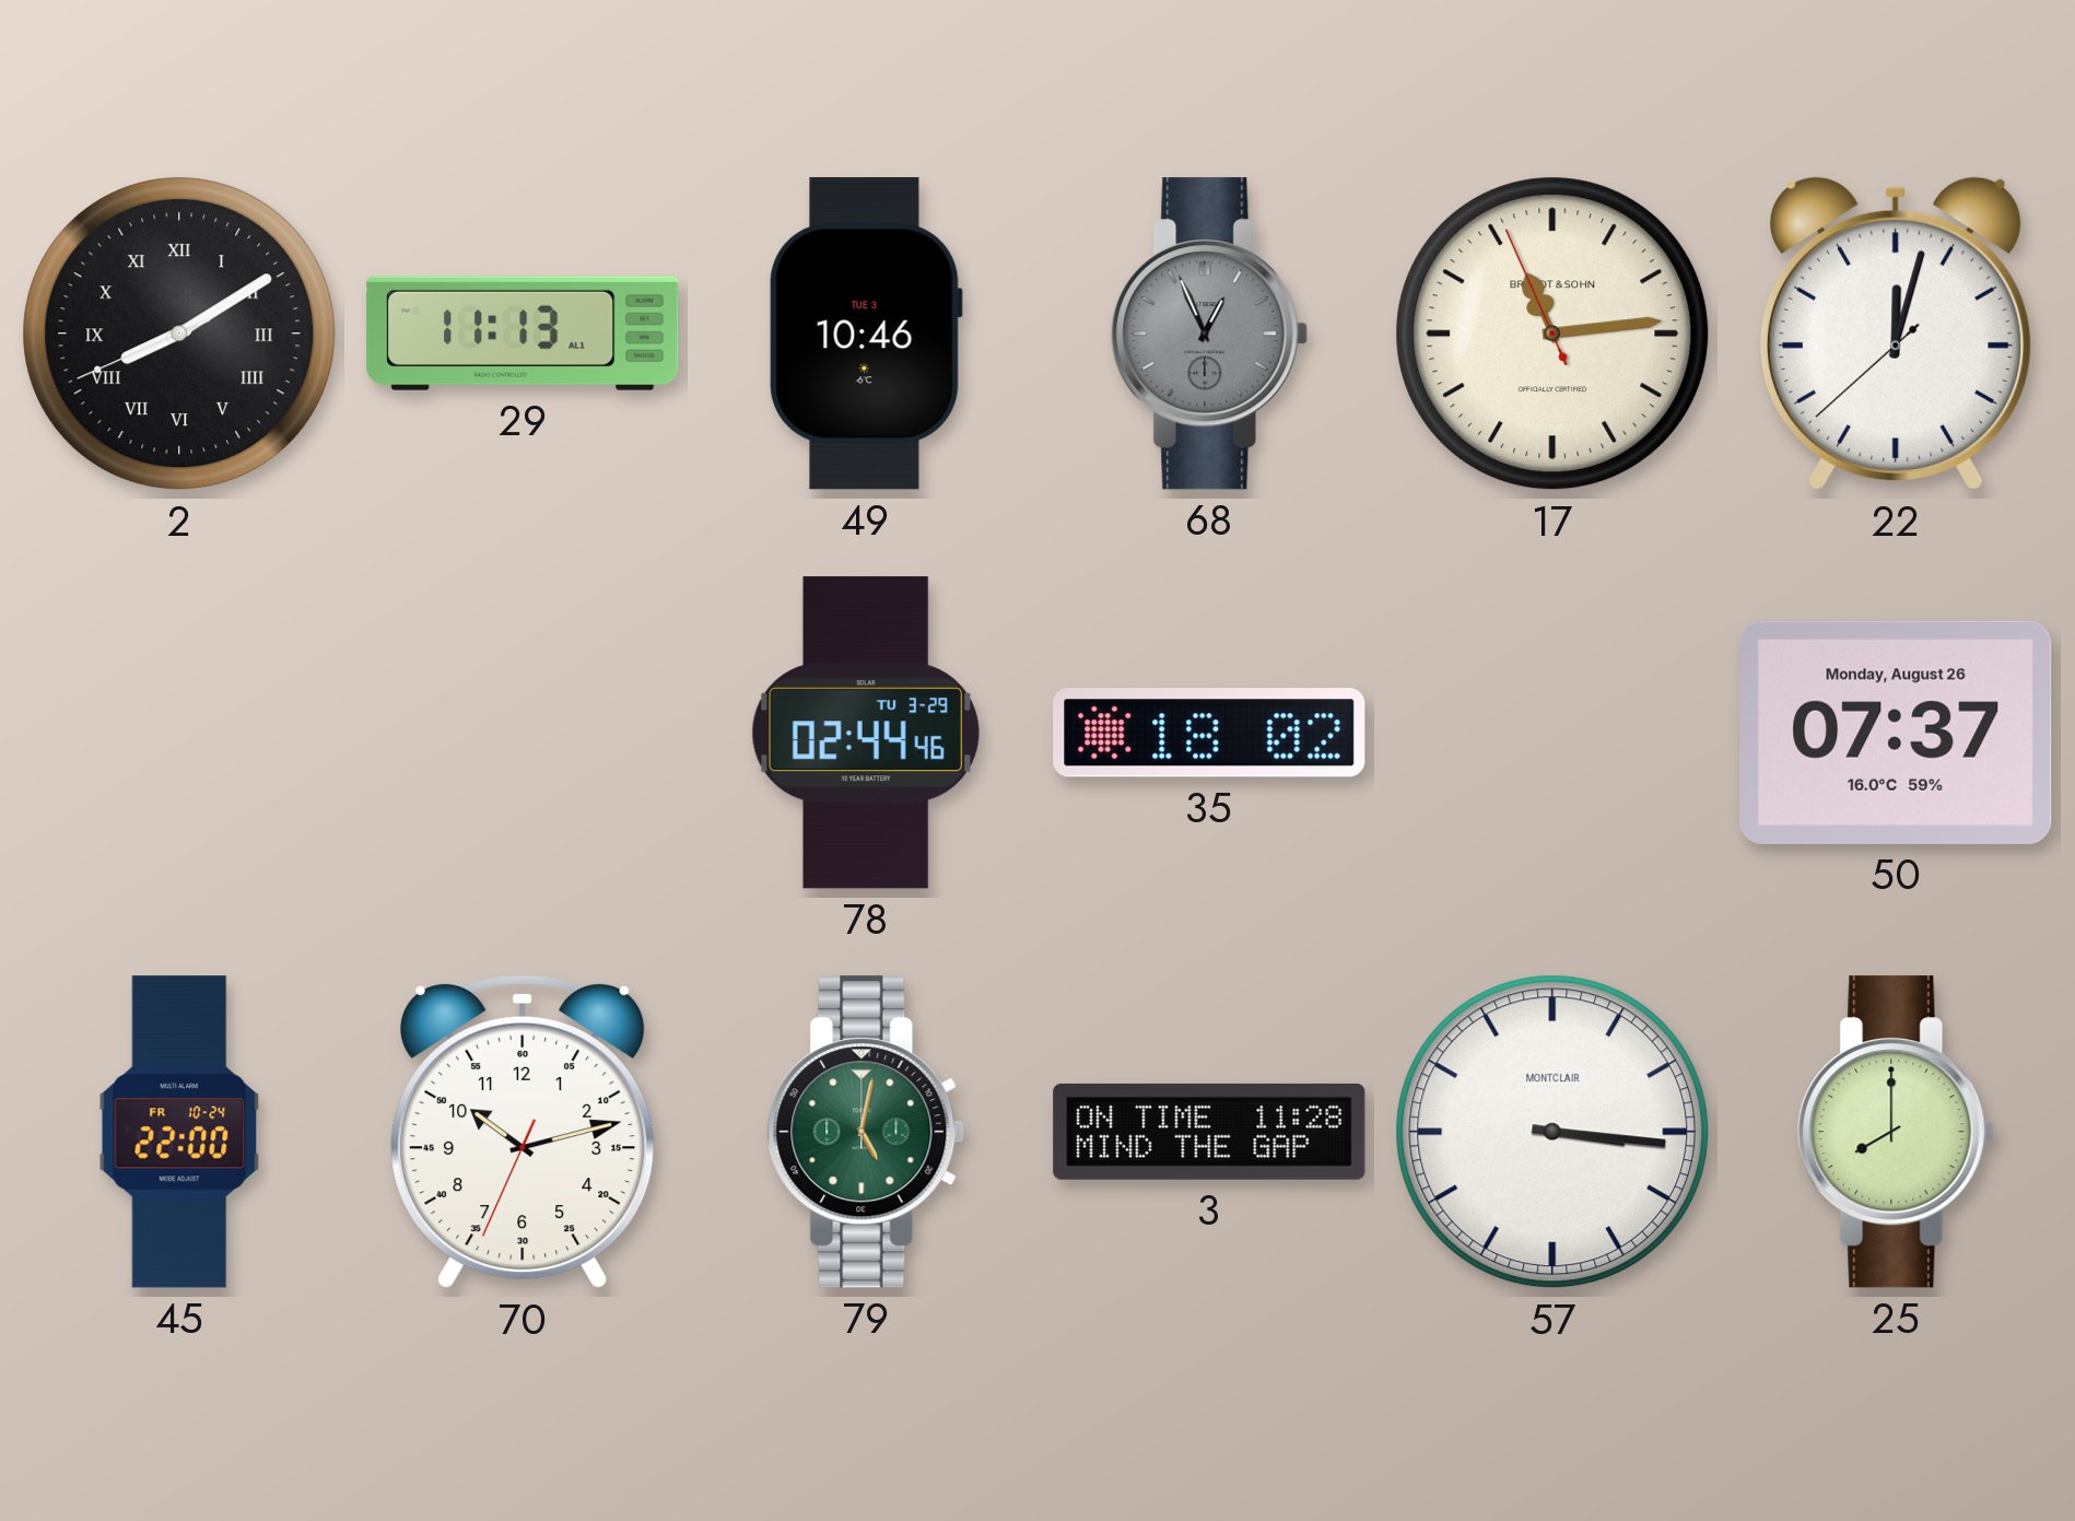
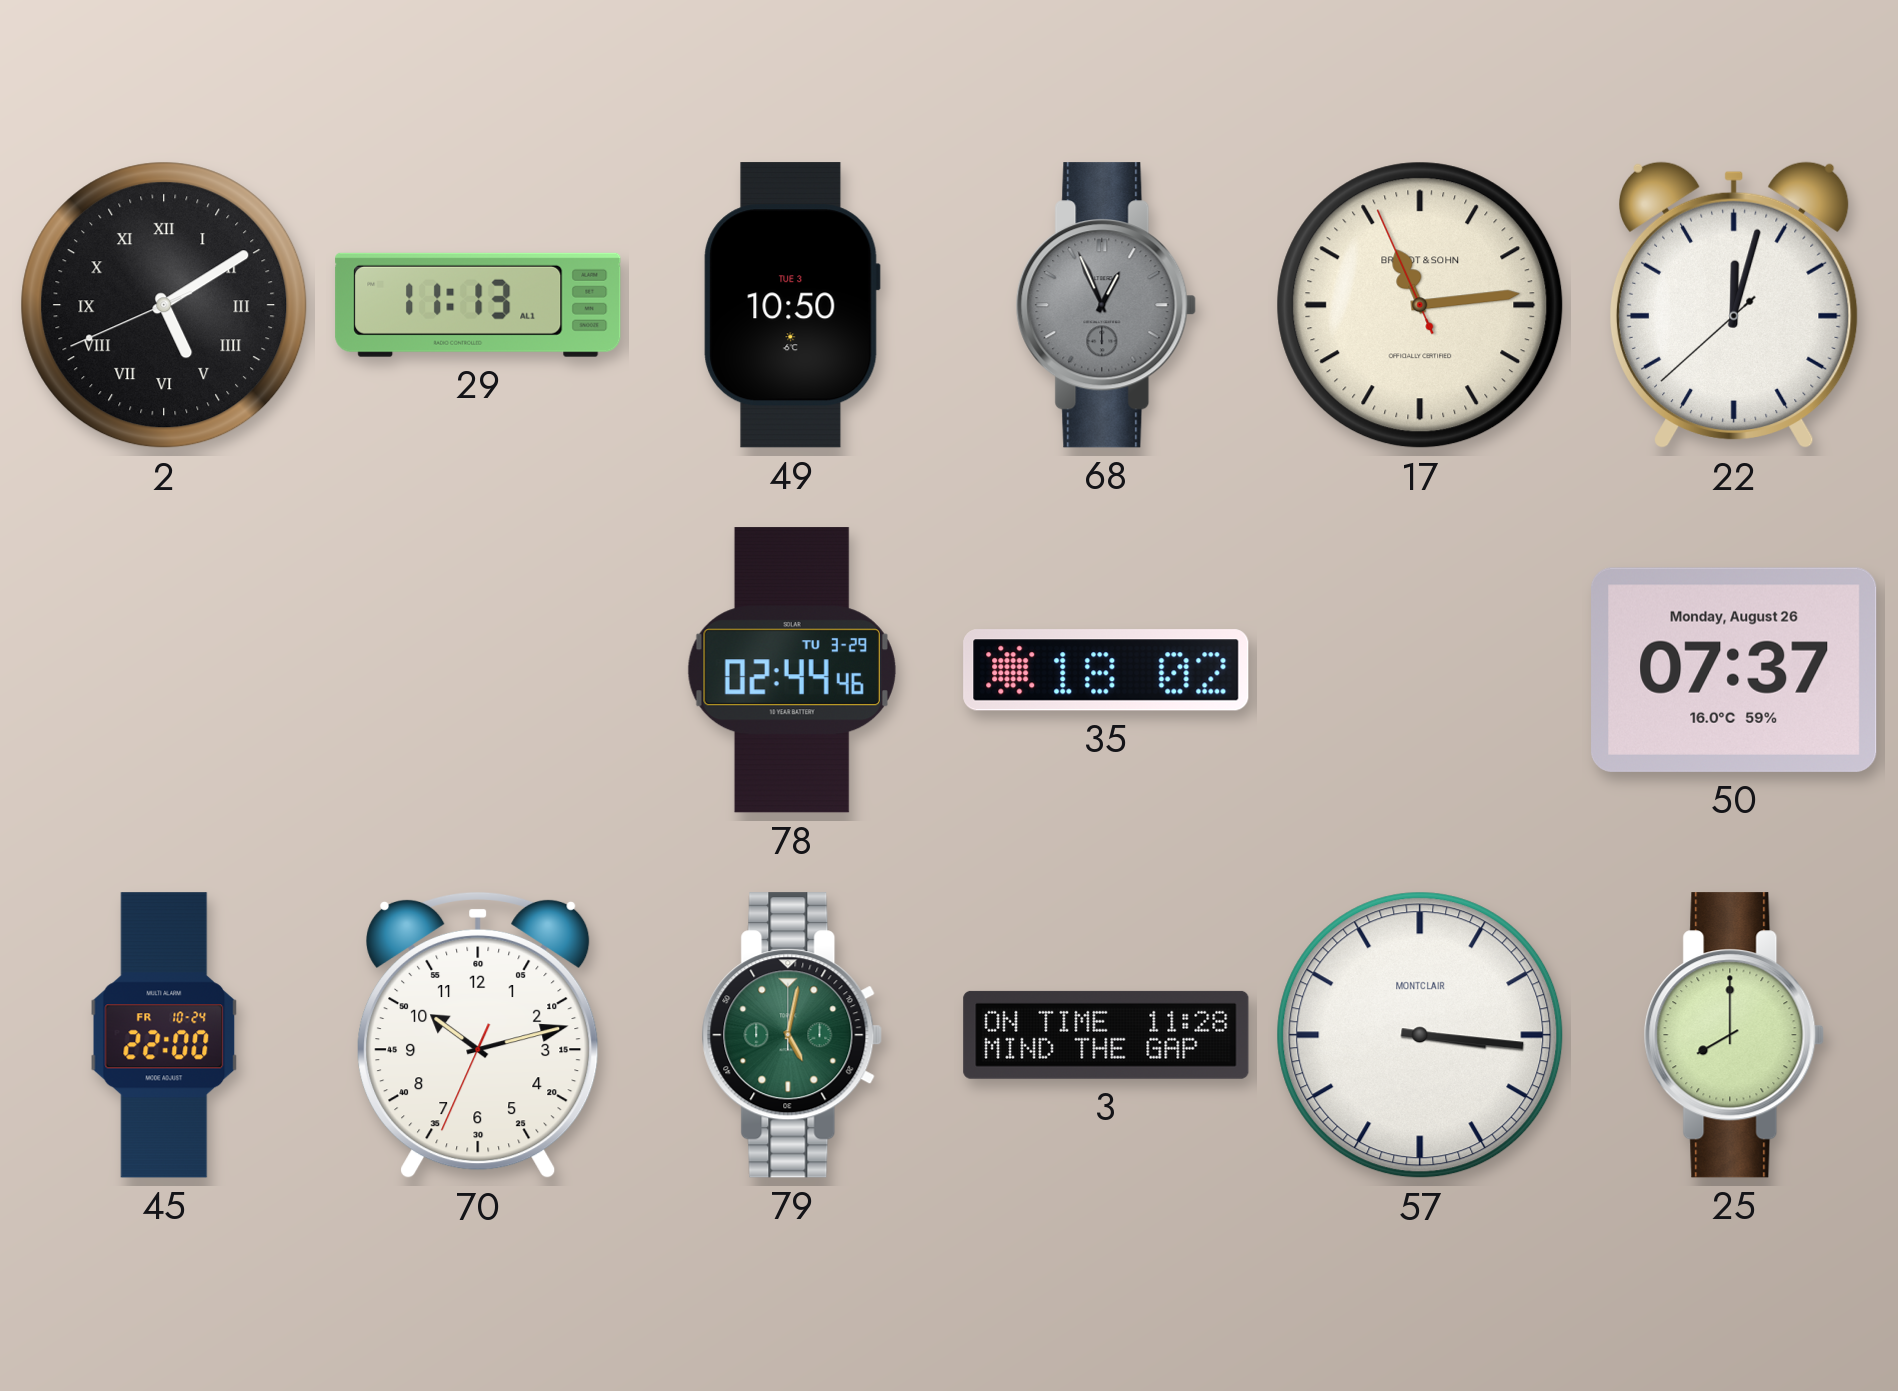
2: 8:09 -> 5:09
49: 10:46 -> 10:50
